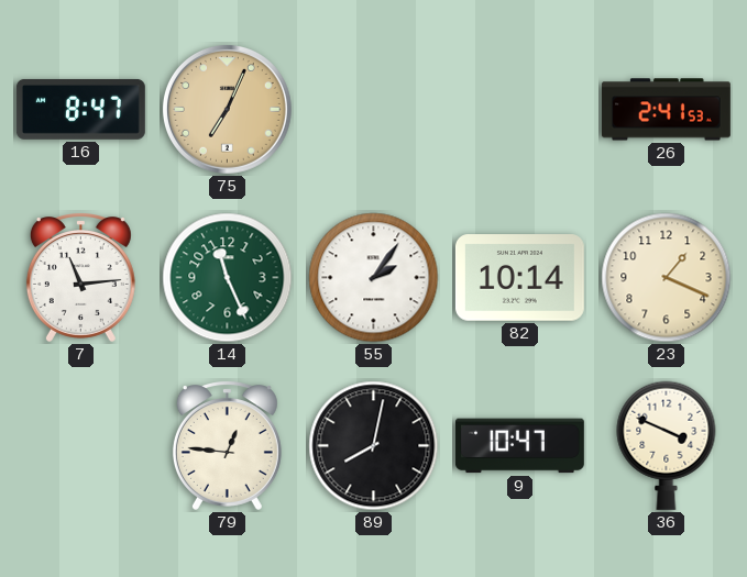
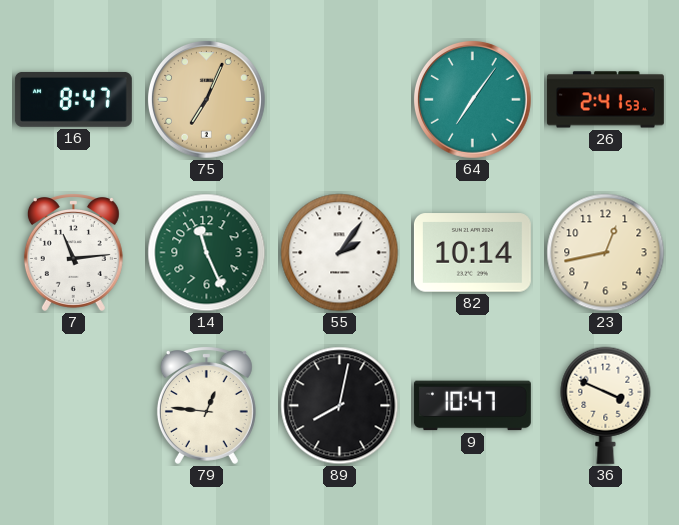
64: none -> 7:06
23: 1:19 -> 12:43
